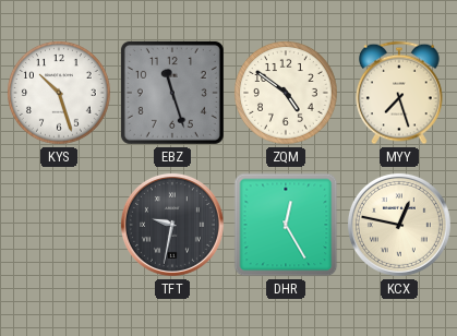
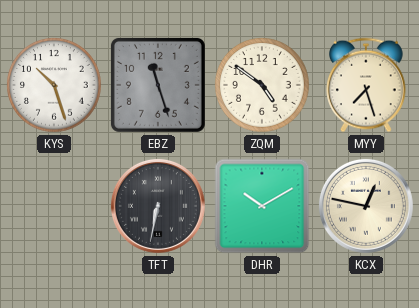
TFT: 9:32 -> 6:32
DHR: 12:25 -> 10:10
